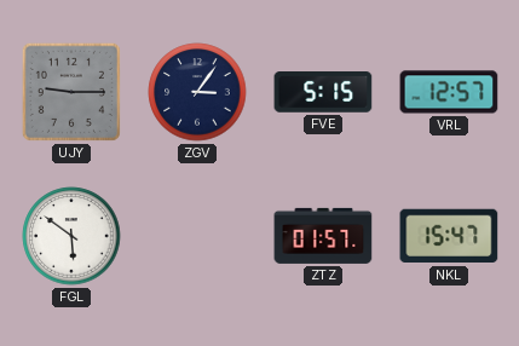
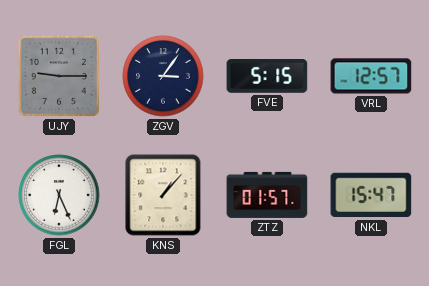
FGL: 5:51 -> 6:26
KNS: none -> 1:07
